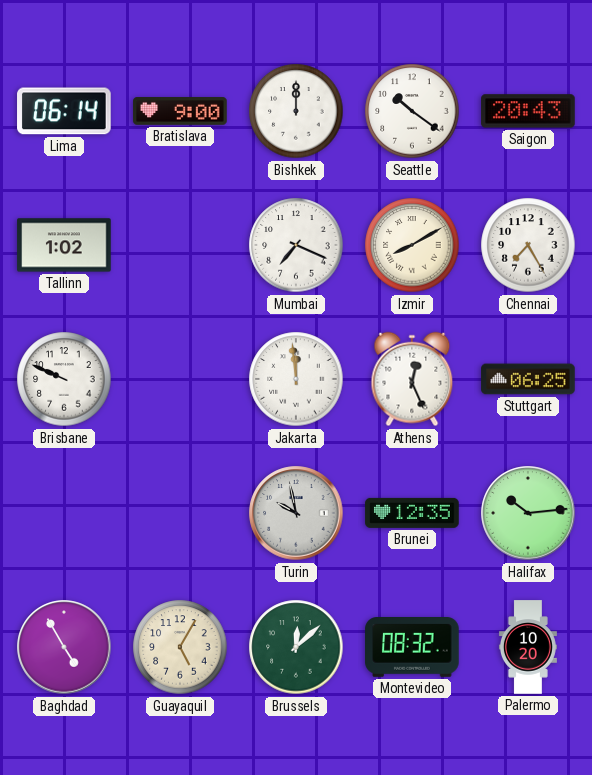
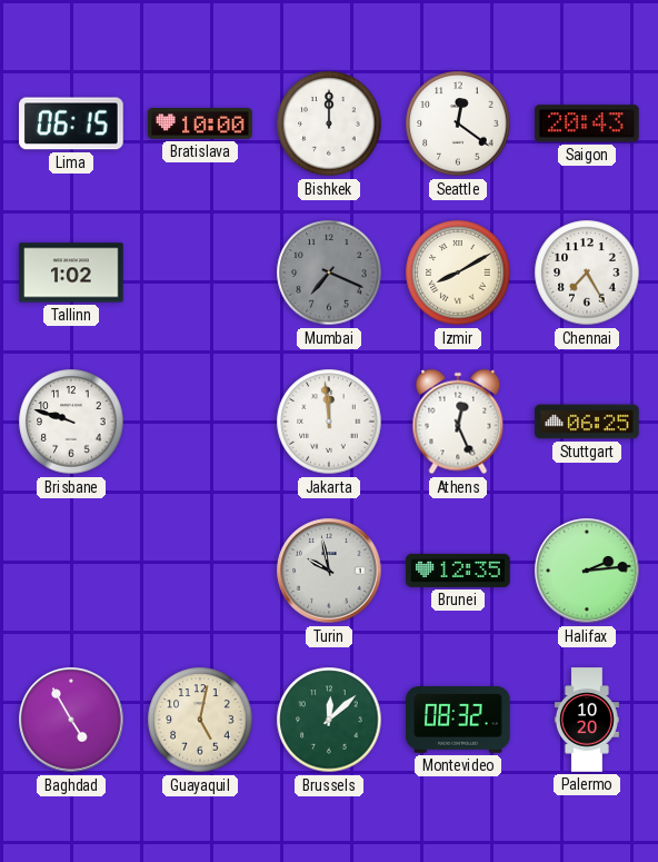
Lima: 06:14 -> 06:15
Bratislava: 9:00 -> 10:00
Seattle: 10:21 -> 12:21
Mumbai dial: white -> grey
Brisbane: 9:49 -> 9:48
Halifax: 10:14 -> 2:14
Guayaquil: 5:05 -> 5:02
